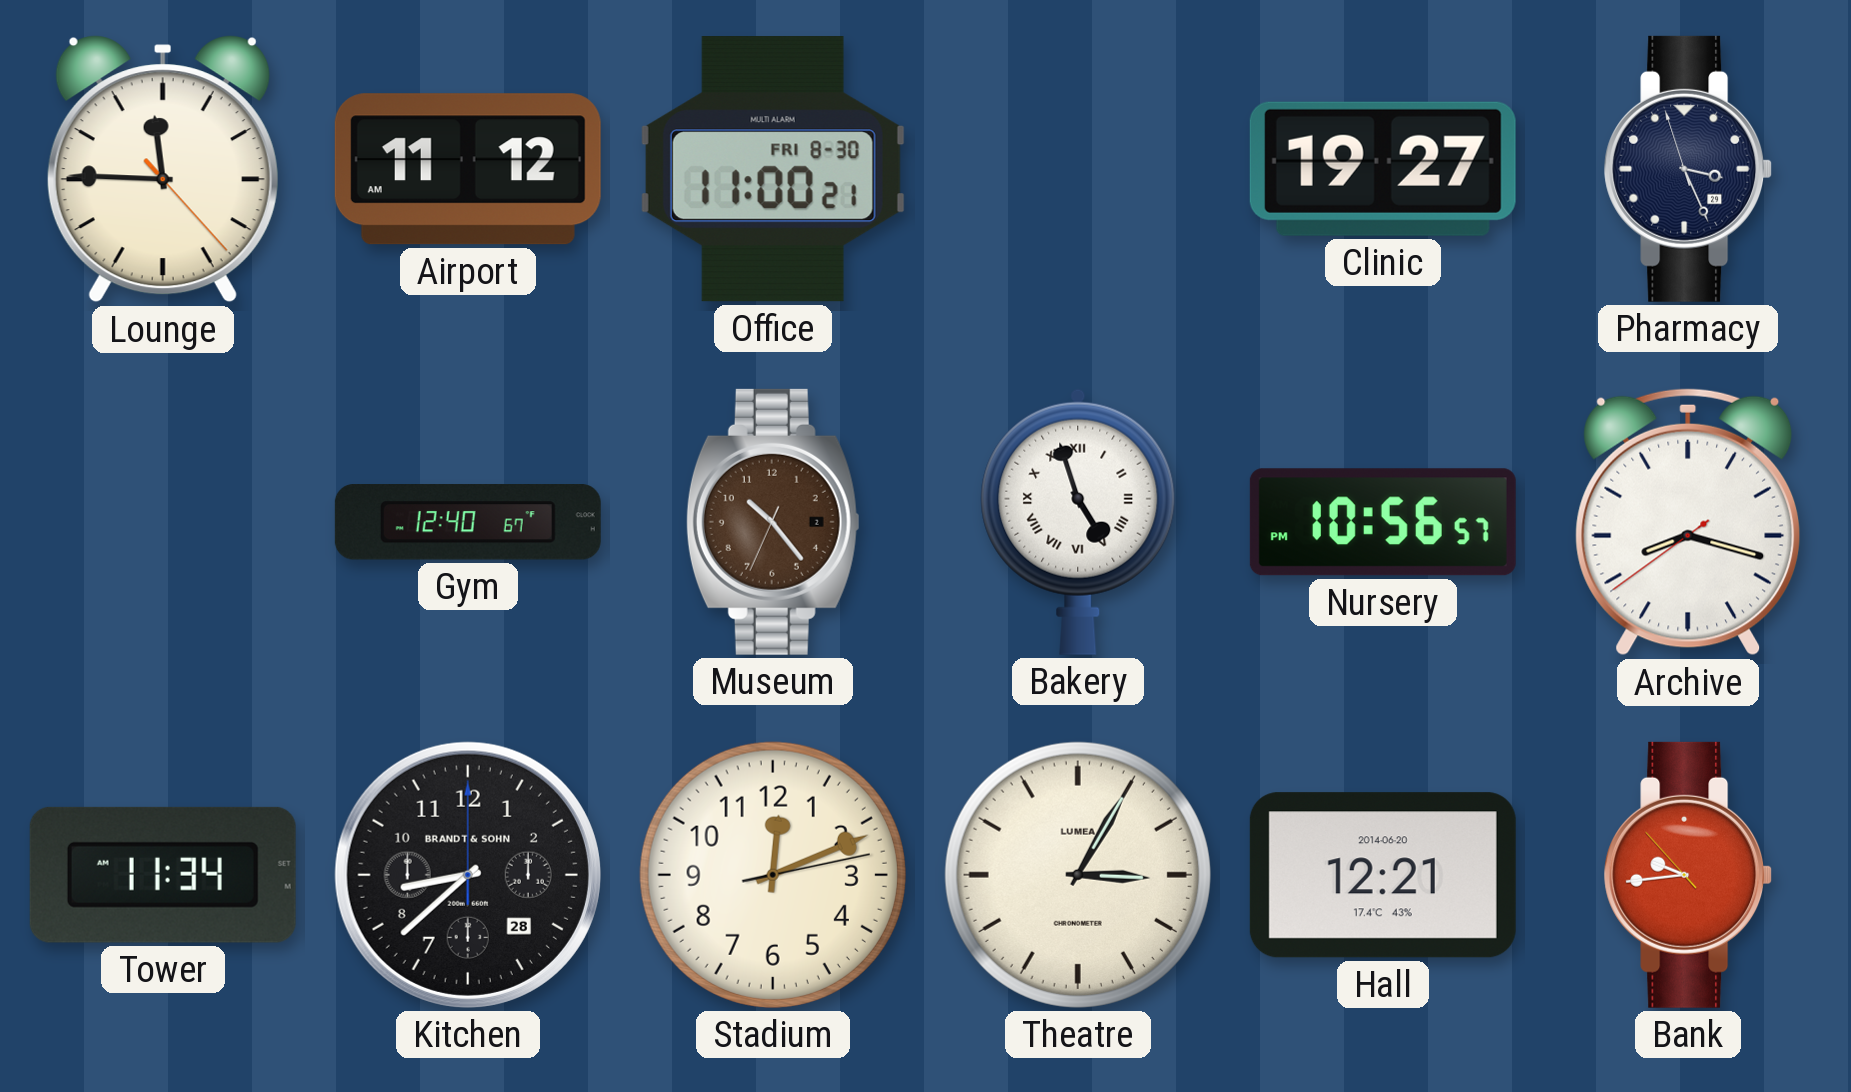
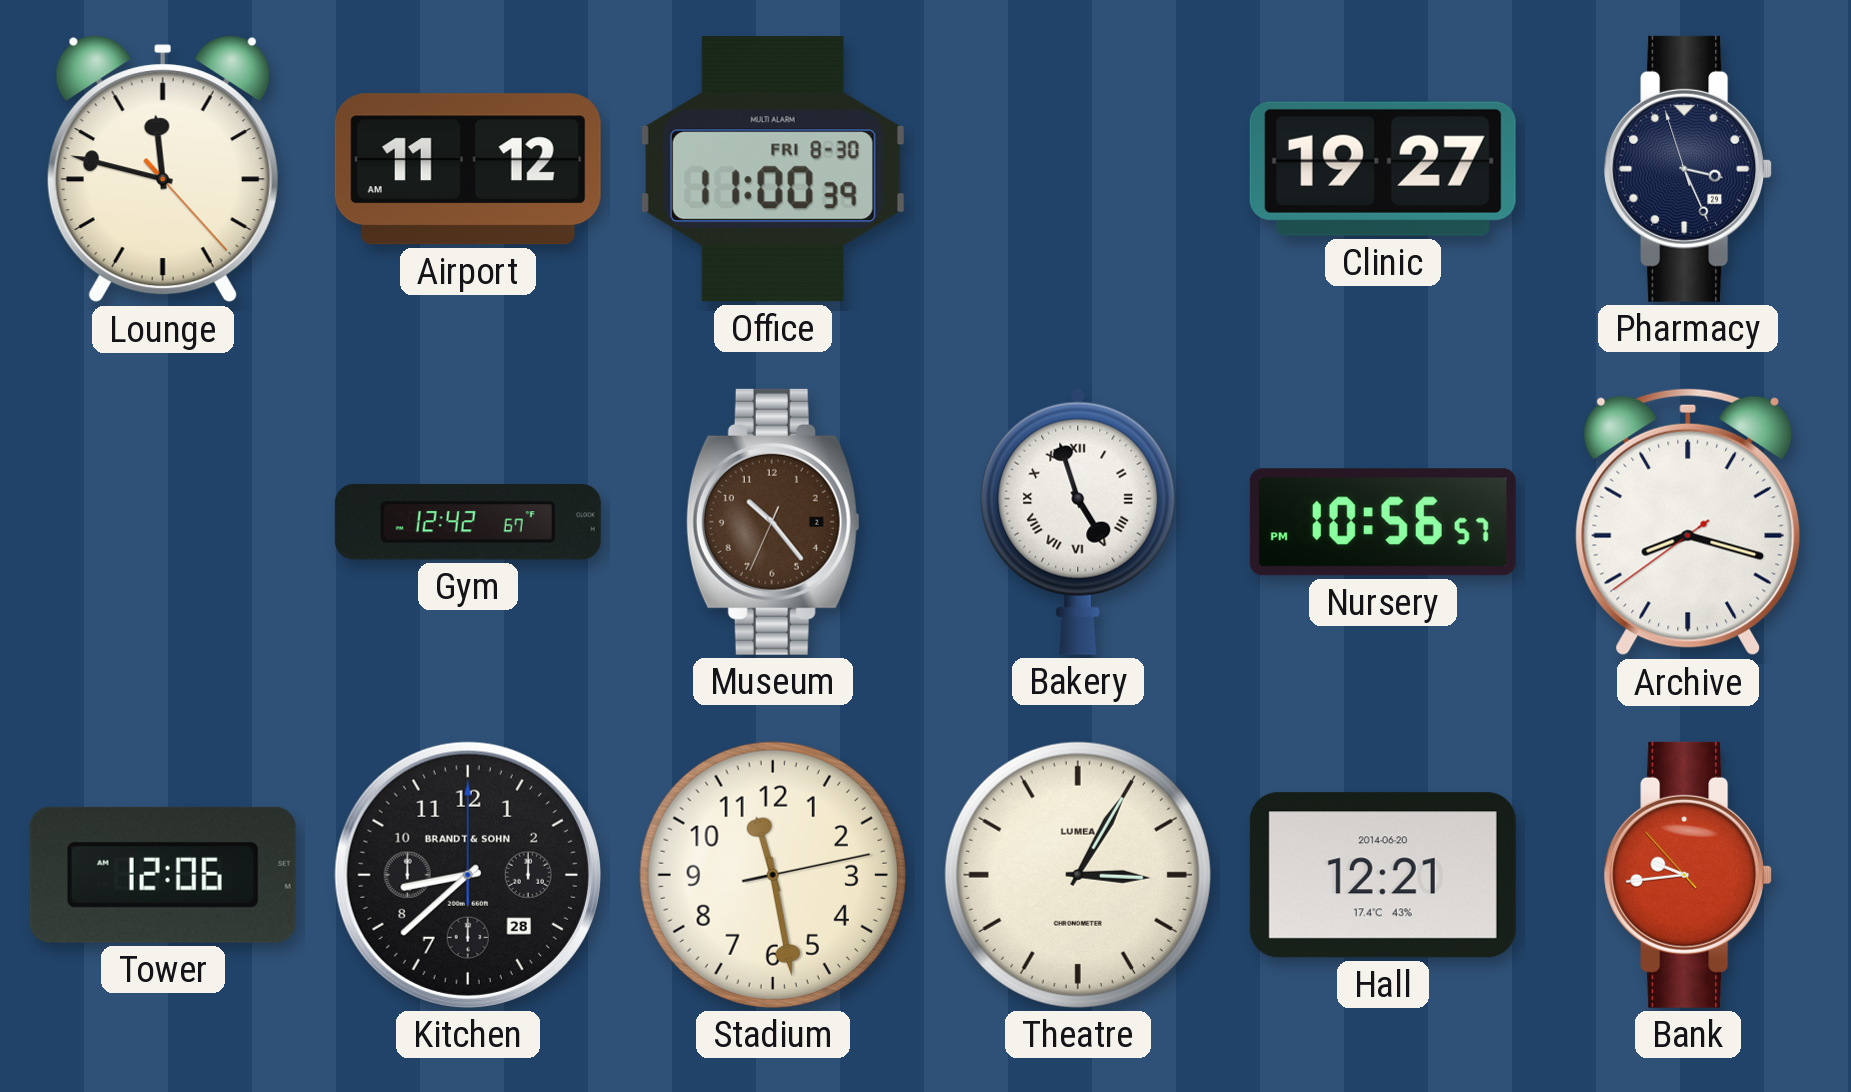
Lounge: 11:45 -> 11:47
Office: 11:00:21 -> 11:00:39
Gym: 12:40 -> 12:42
Tower: 11:34 -> 12:06
Stadium: 12:11 -> 11:28
